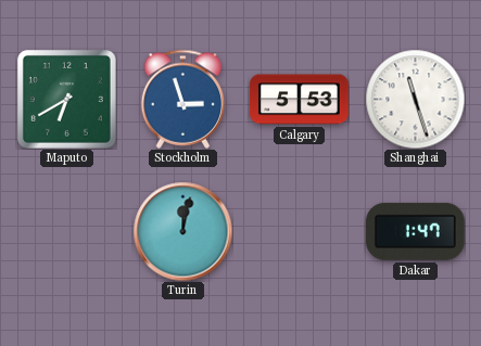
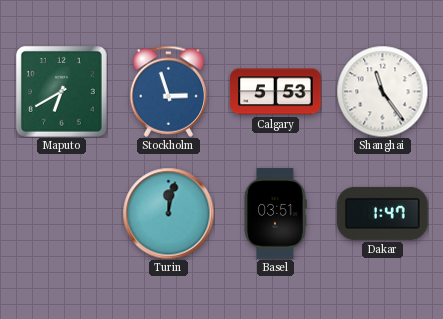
Shanghai: 11:27 -> 11:24
Basel: none -> 03:51
